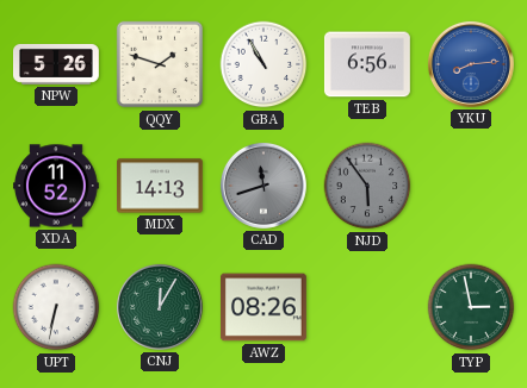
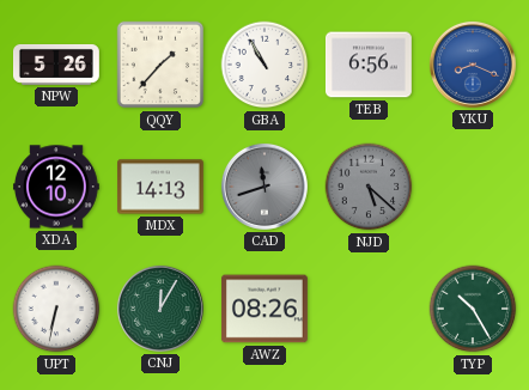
QQY: 1:48 -> 1:37
YKU: 8:14 -> 8:19
XDA: 11:52 -> 12:10
NJD: 5:54 -> 5:22
TYP: 2:58 -> 10:25
